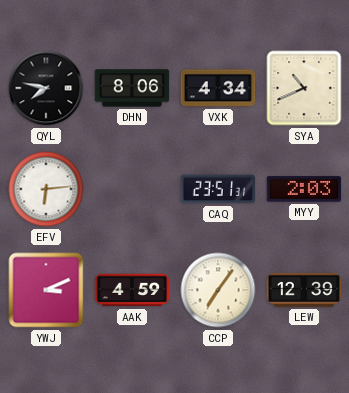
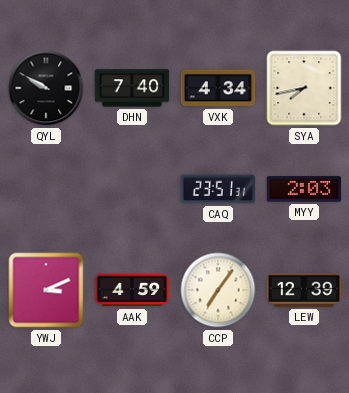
QYL: 7:47 -> 9:50
DHN: 8:06 -> 7:40
SYA: 10:41 -> 7:43
EFV: 6:14 -> none
